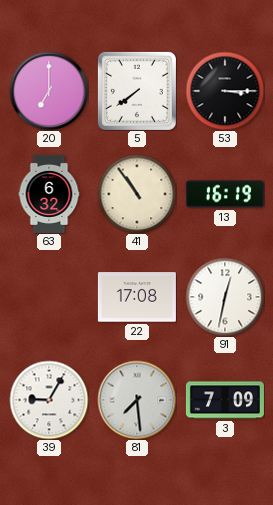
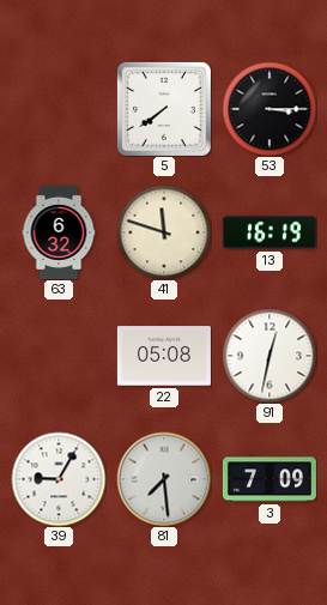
20: 7:00 -> none
41: 10:54 -> 11:48
22: 17:08 -> 05:08
